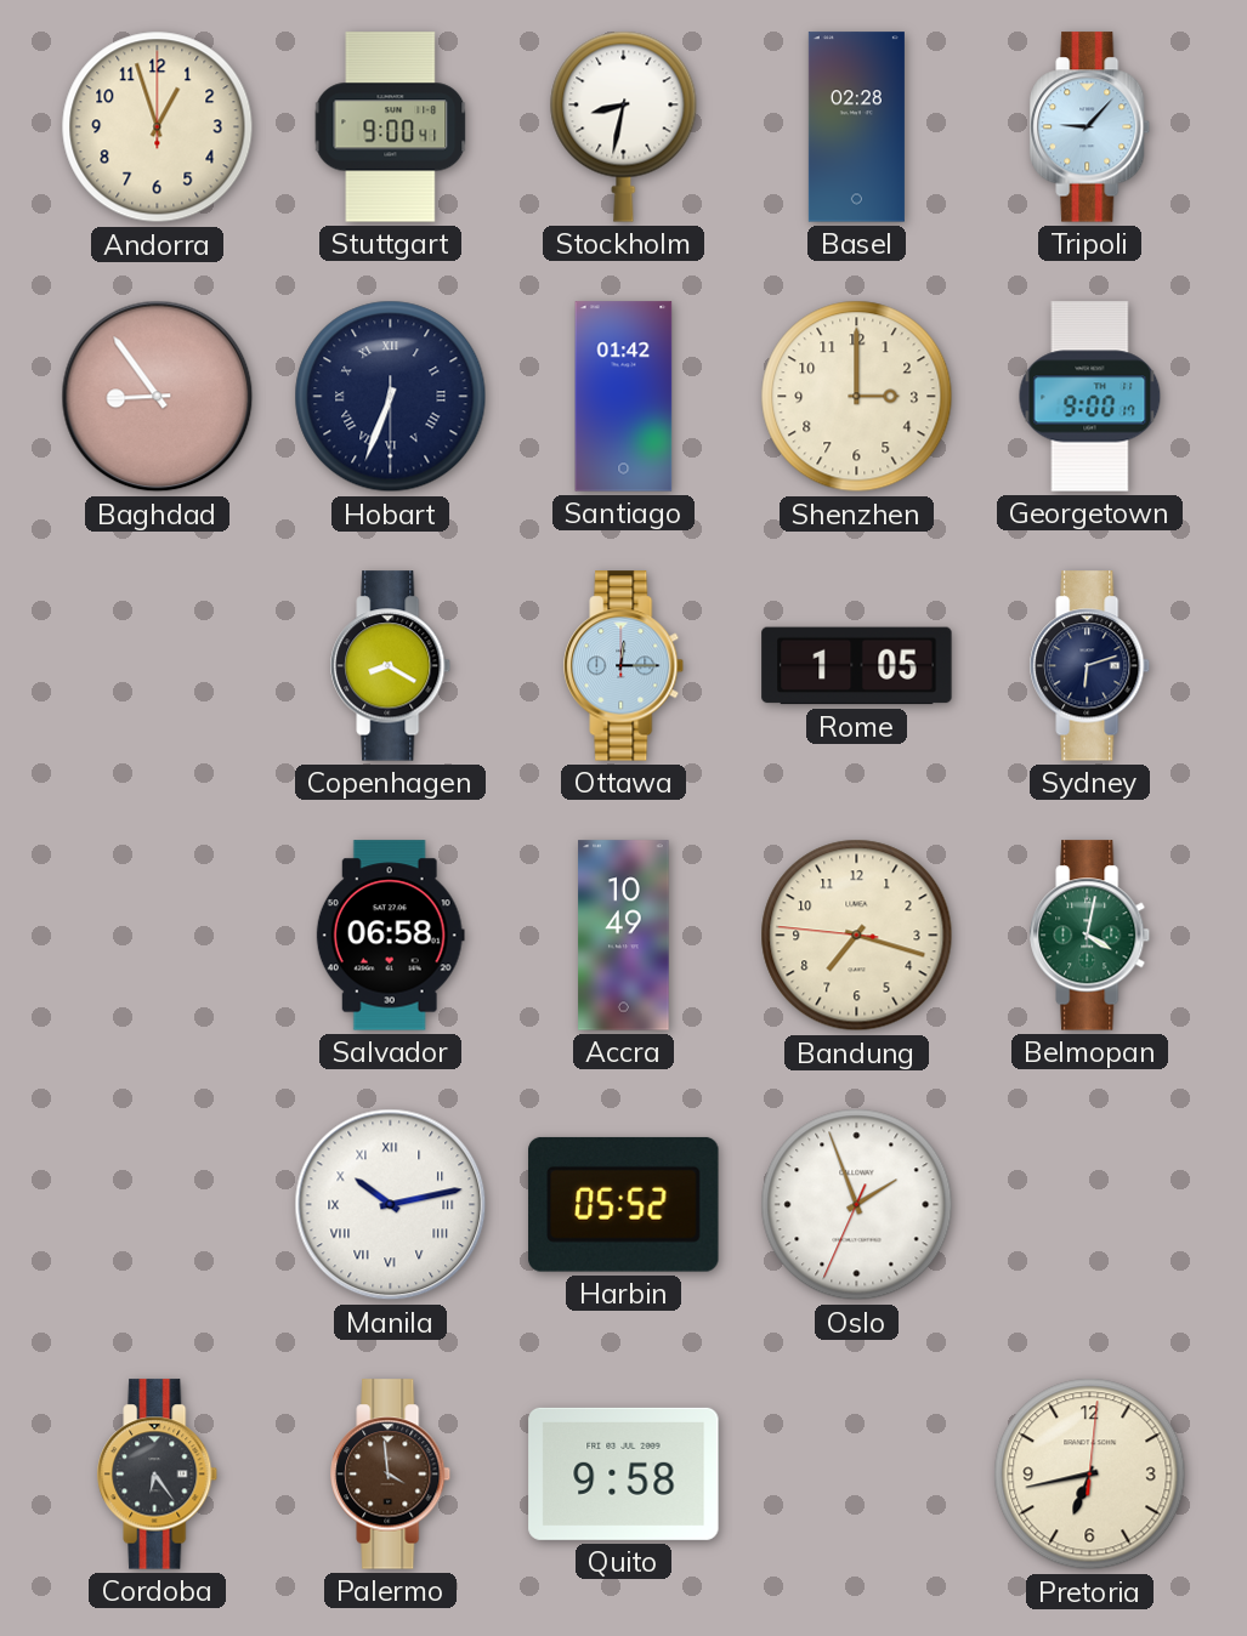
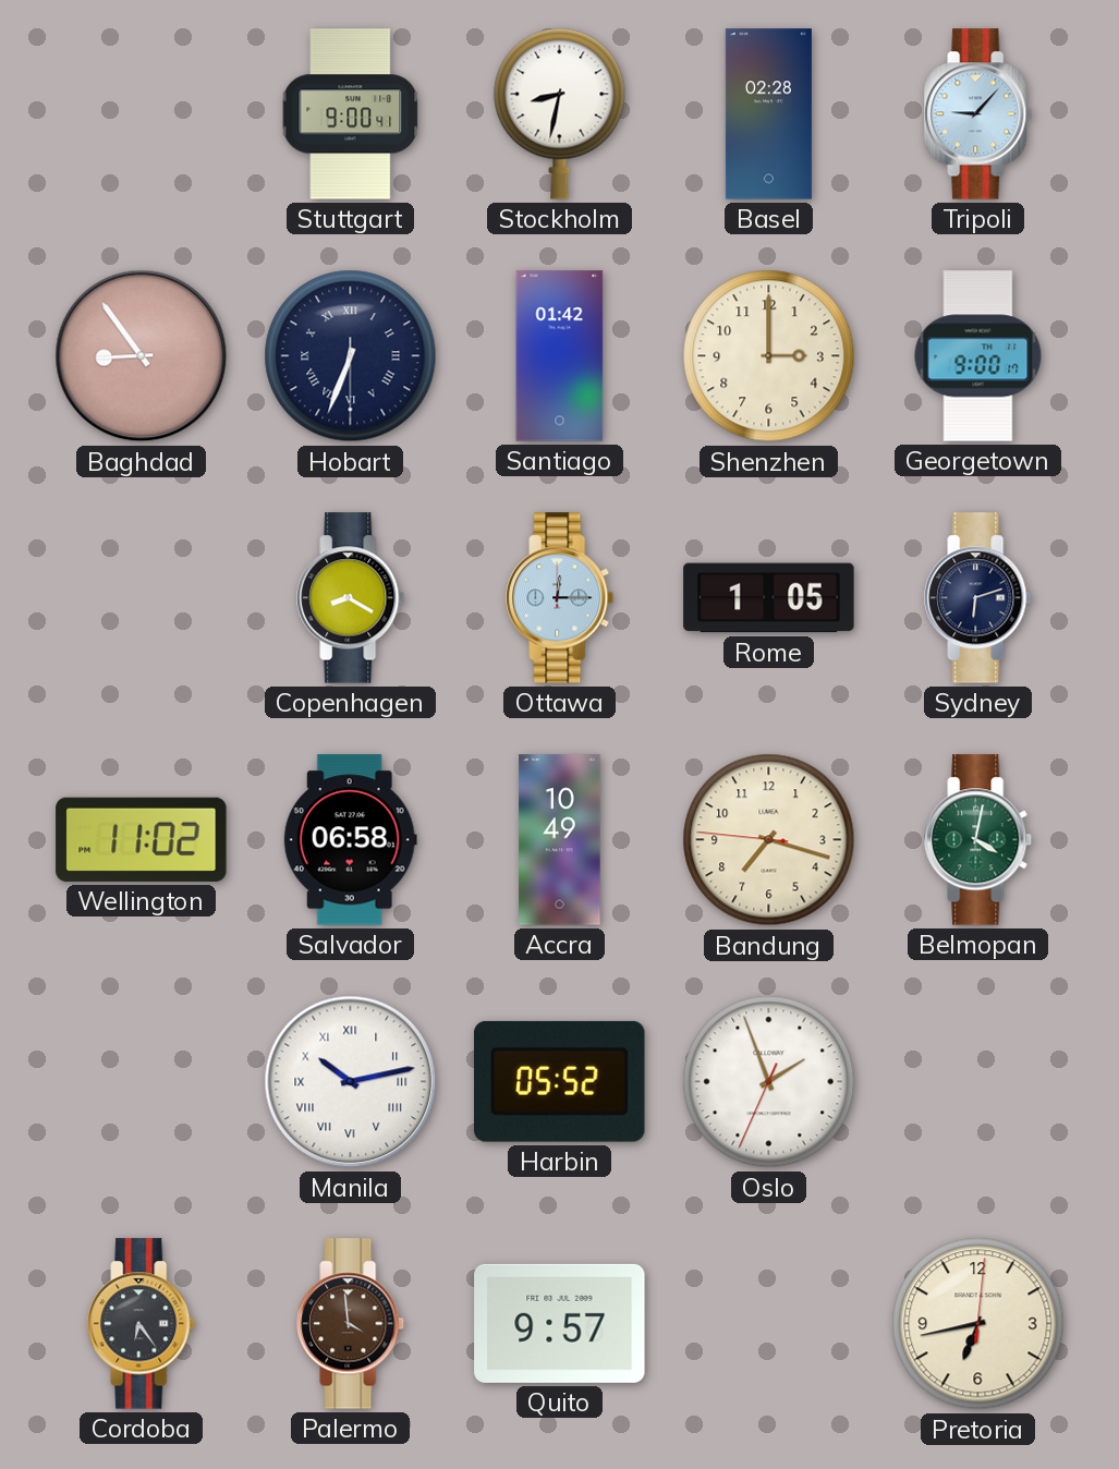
Andorra: 12:57 -> none
Wellington: none -> 11:02
Quito: 9:58 -> 9:57
